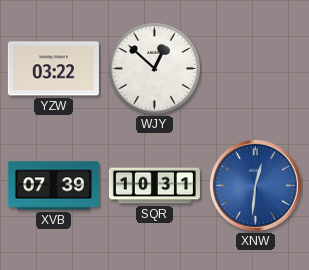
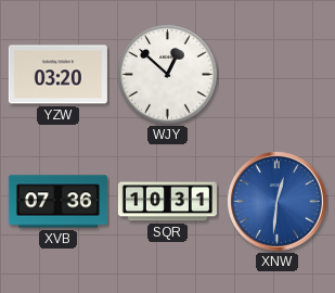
YZW: 03:22 -> 03:20
XVB: 07:39 -> 07:36
